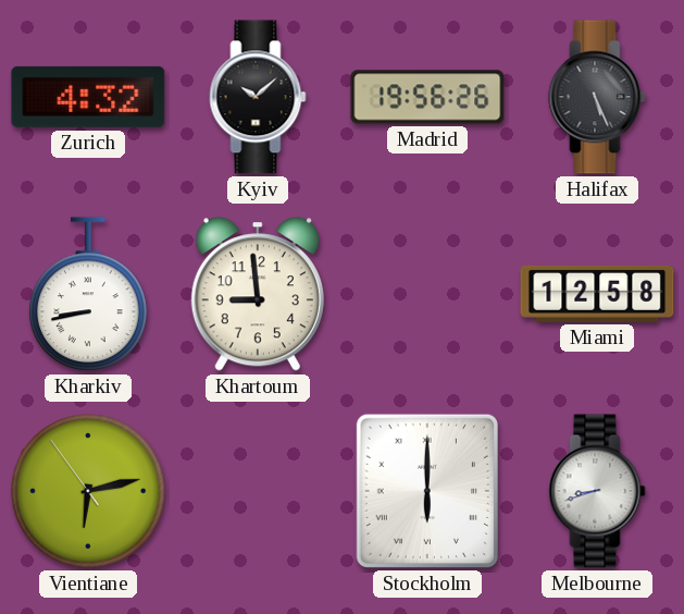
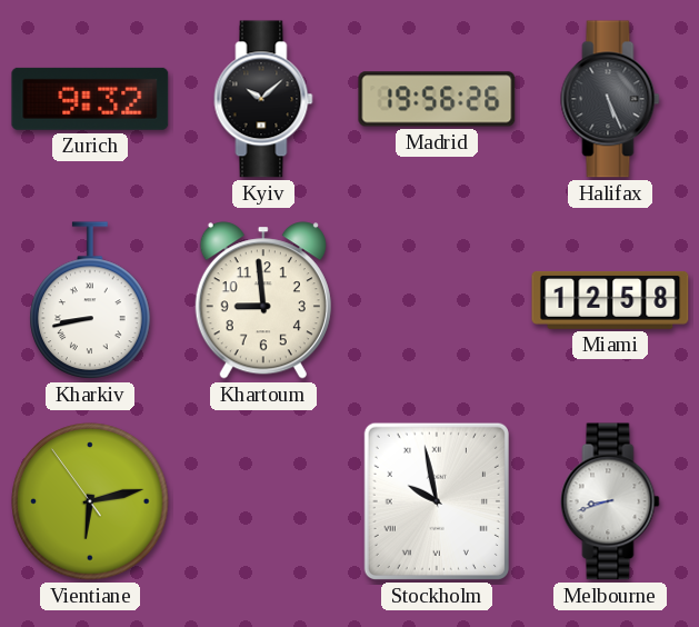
Zurich: 4:32 -> 9:32
Stockholm: 6:00 -> 9:58
